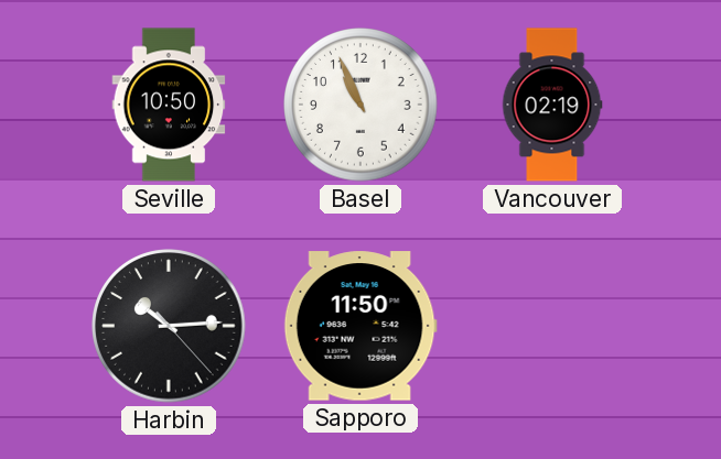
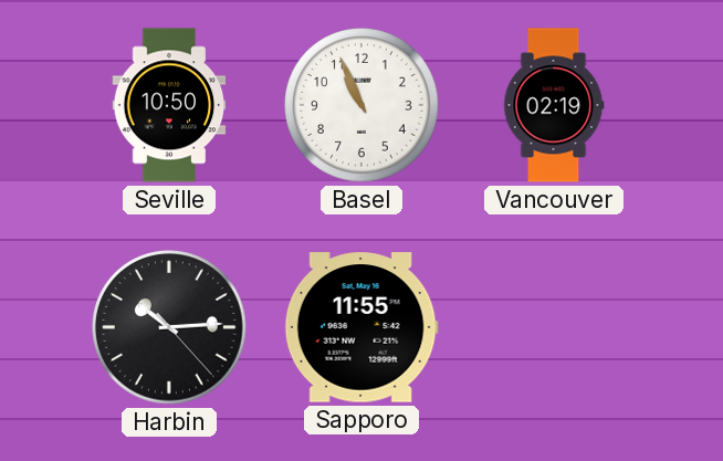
Sapporo: 11:50 -> 11:55
